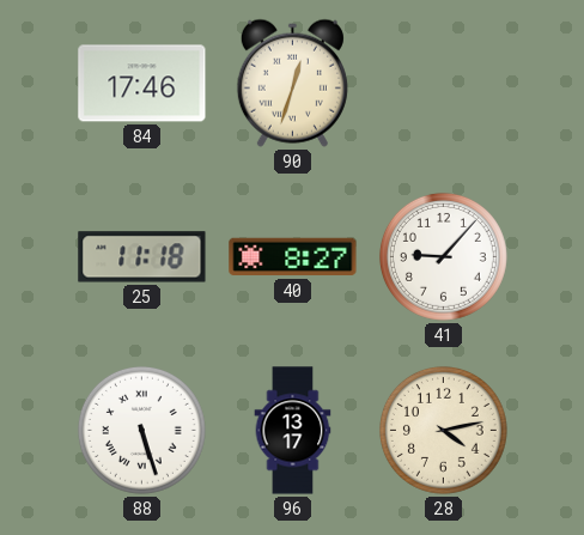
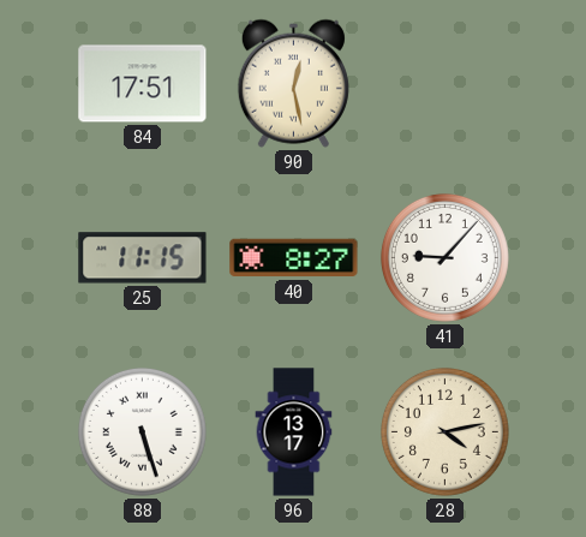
84: 17:46 -> 17:51
90: 12:33 -> 12:28
25: 11:18 -> 11:15
